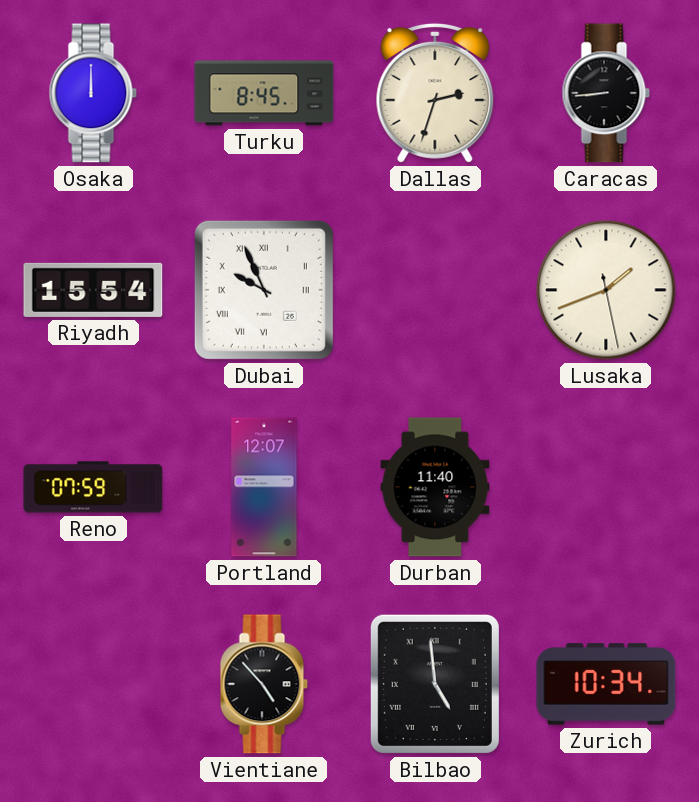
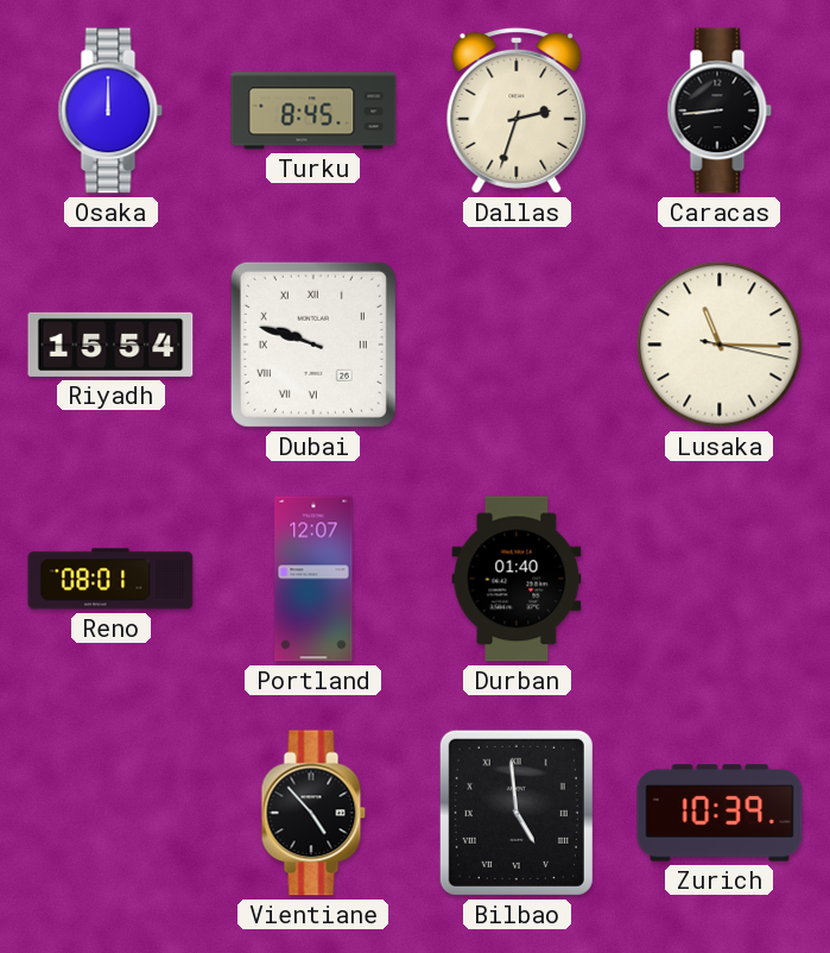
Dubai: 9:56 -> 9:48
Lusaka: 1:41 -> 11:15
Reno: 07:59 -> 08:01
Durban: 11:40 -> 01:40
Zurich: 10:34 -> 10:39
